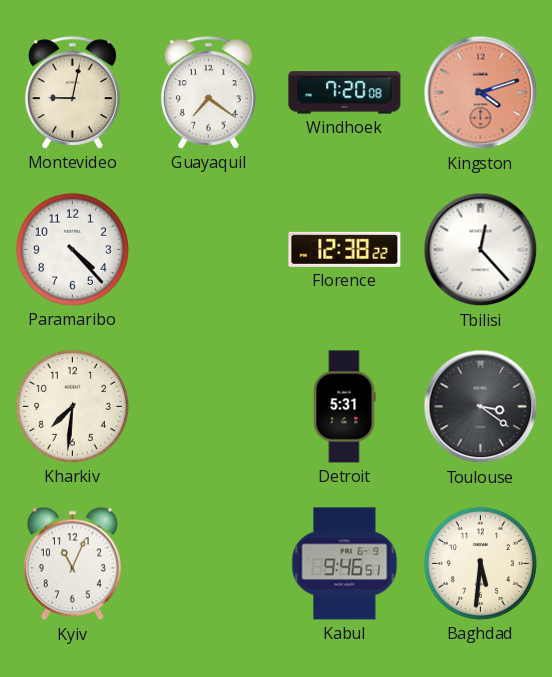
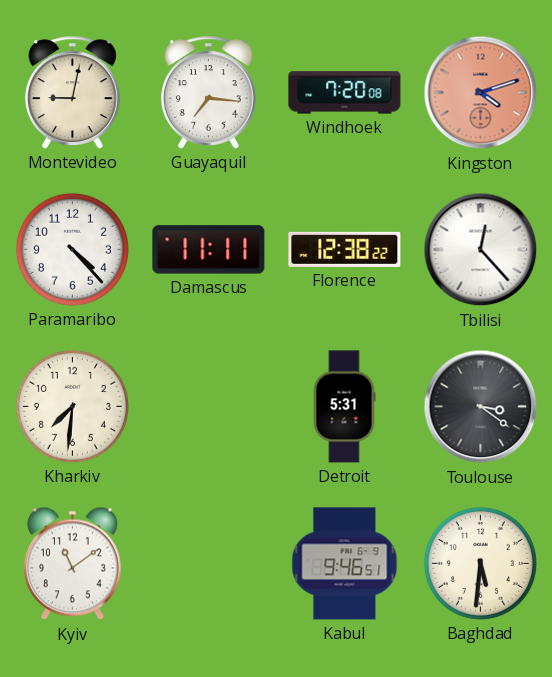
Guayaquil: 7:21 -> 7:16
Damascus: none -> 11:11
Kyiv: 11:04 -> 11:09
